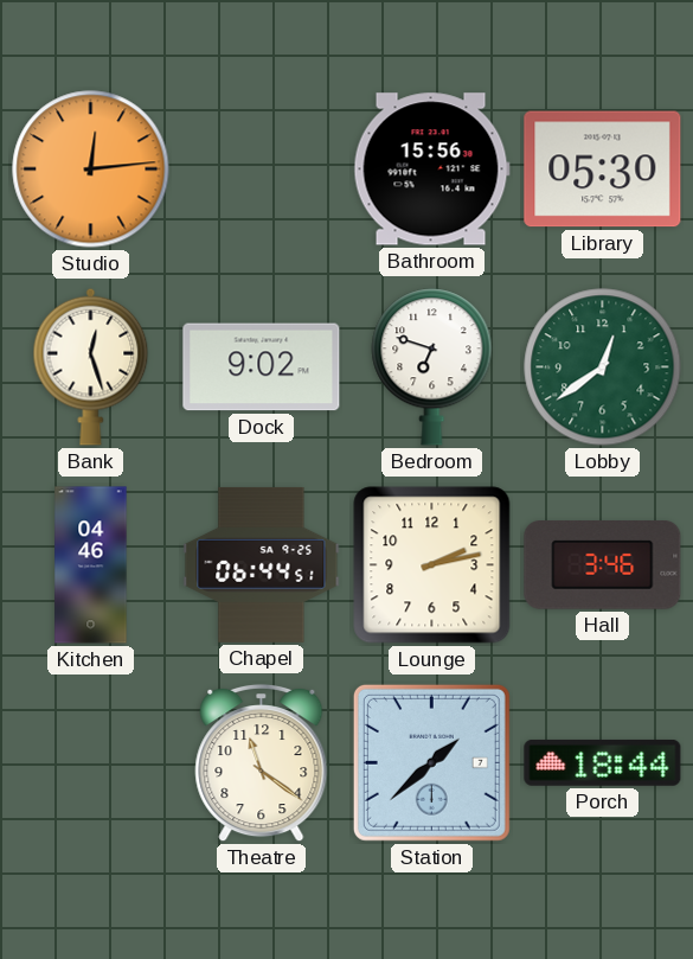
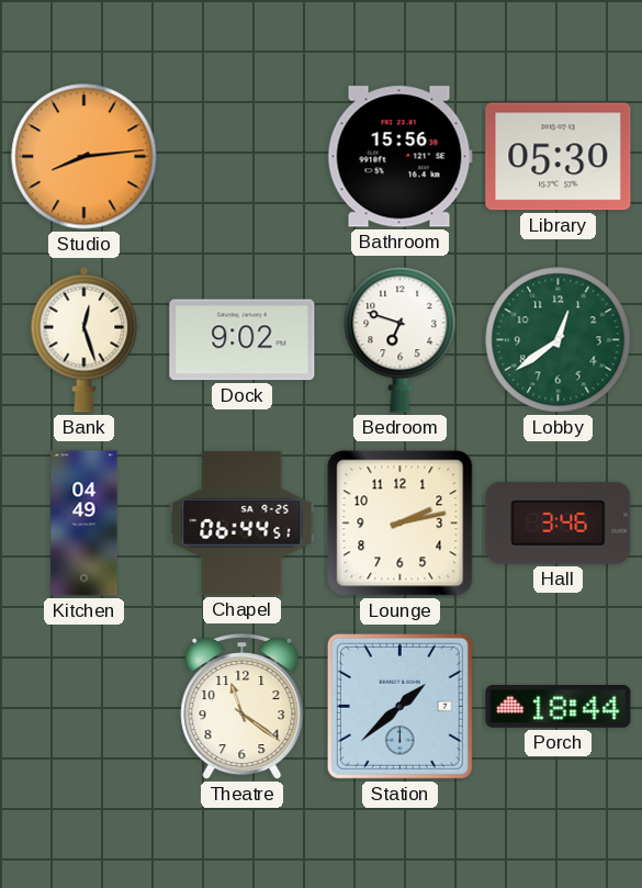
Studio: 12:14 -> 8:14
Kitchen: 04:46 -> 04:49
